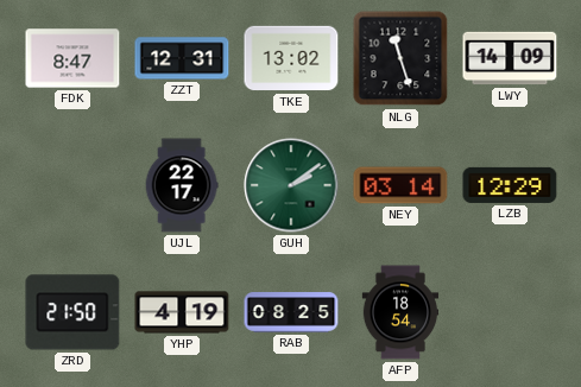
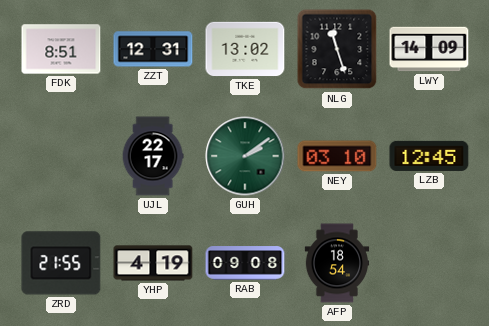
FDK: 8:47 -> 8:51
NEY: 03:14 -> 03:10
LZB: 12:29 -> 12:45
ZRD: 21:50 -> 21:55
RAB: 08:25 -> 09:08
